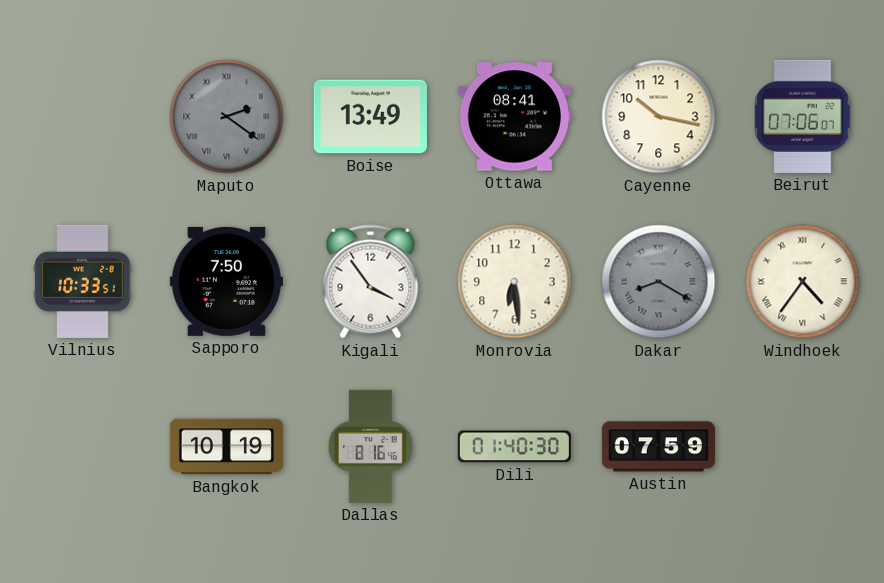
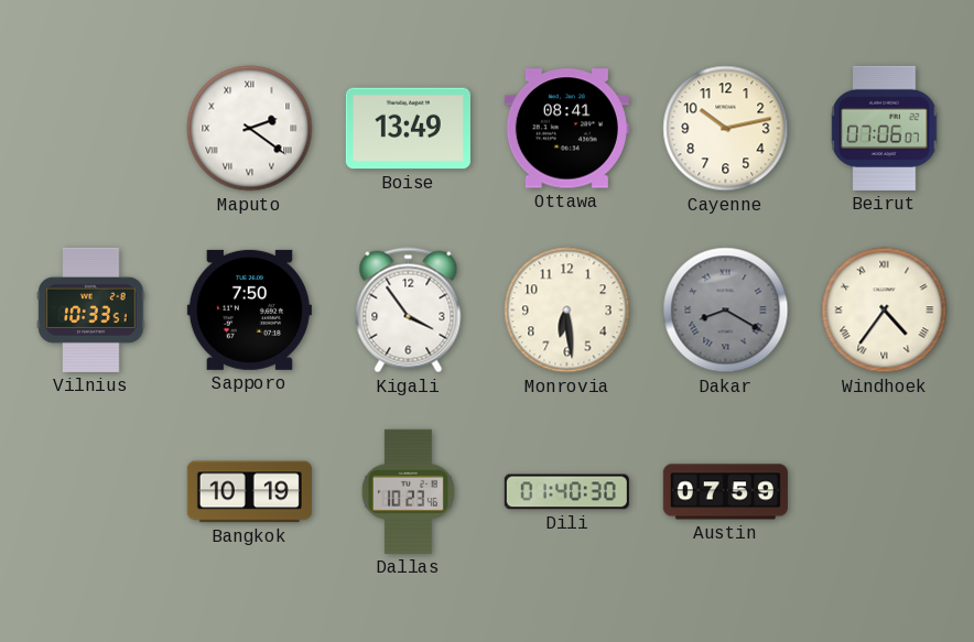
Maputo dial: grey -> white
Cayenne: 10:17 -> 10:13
Dallas: 8:16 -> 10:23
